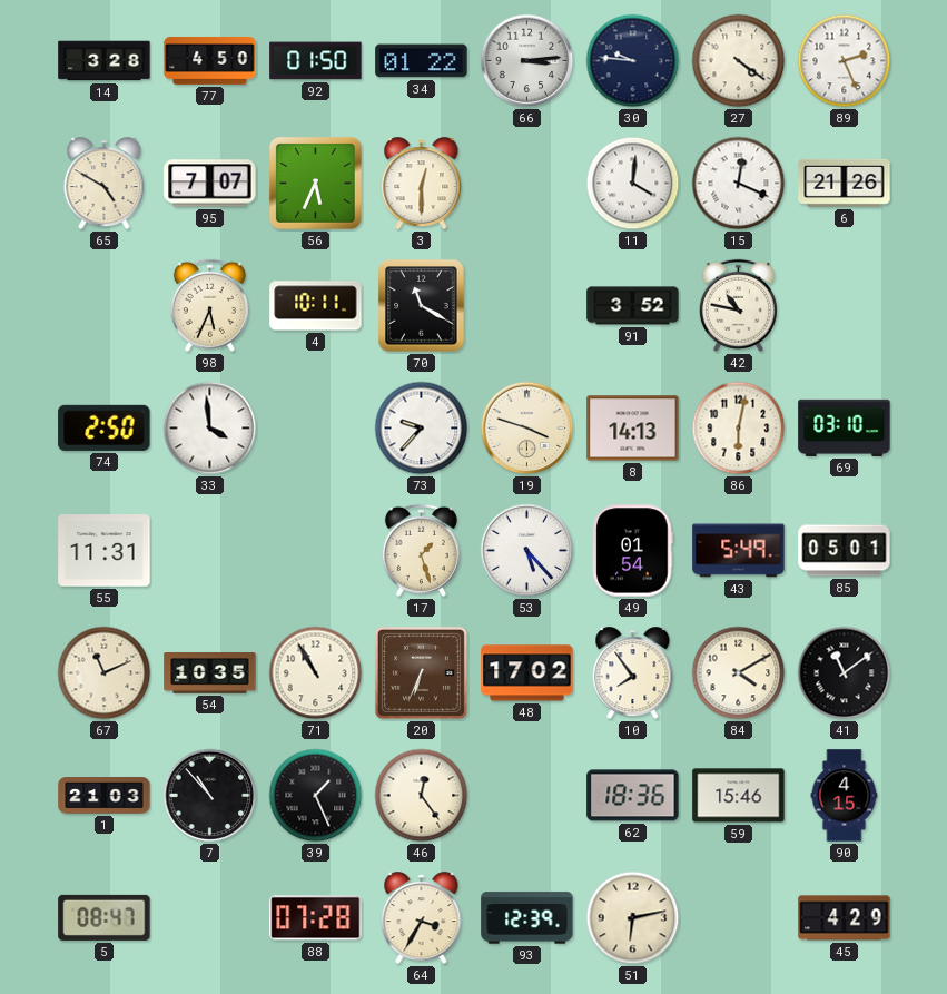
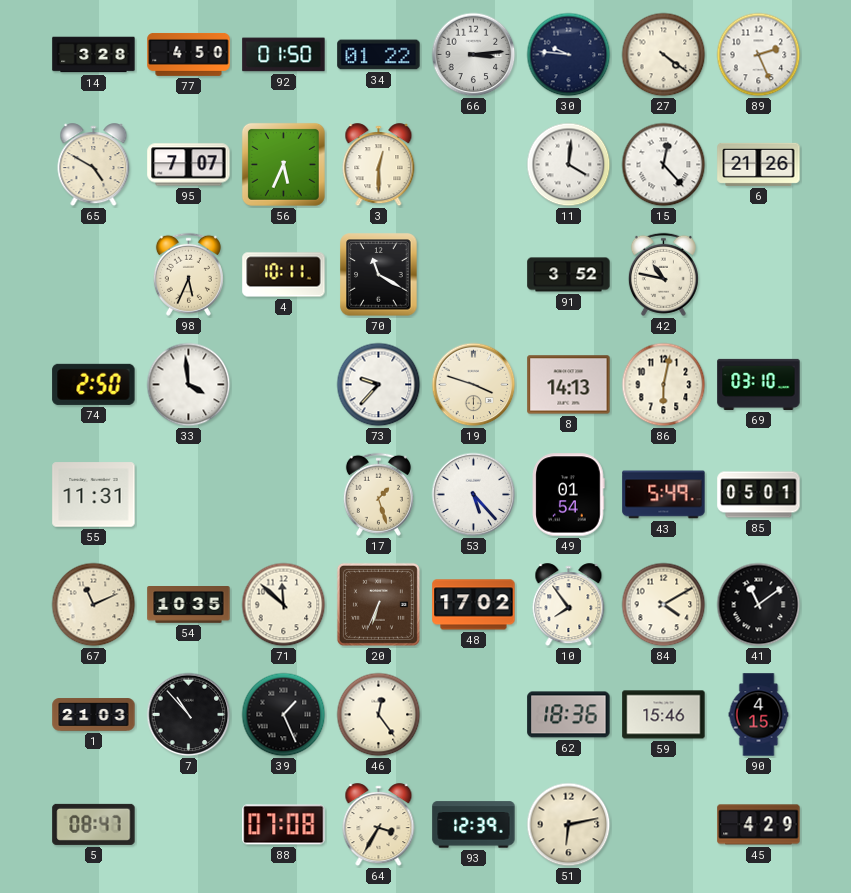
15: 12:19 -> 12:23
71: 10:55 -> 11:52
88: 07:28 -> 07:08
